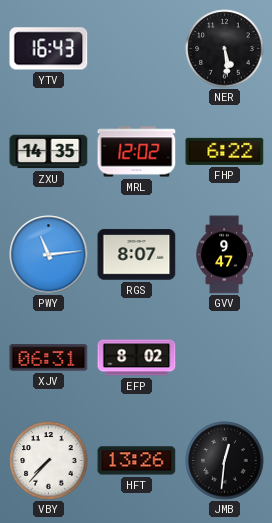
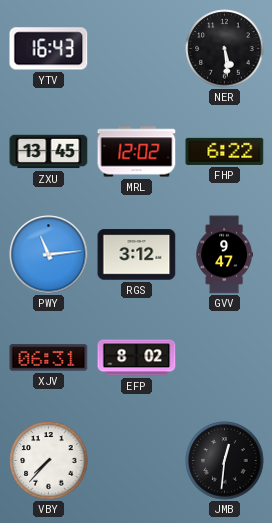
ZXU: 14:35 -> 13:45
RGS: 8:07 -> 3:12
HFT: 13:26 -> none
